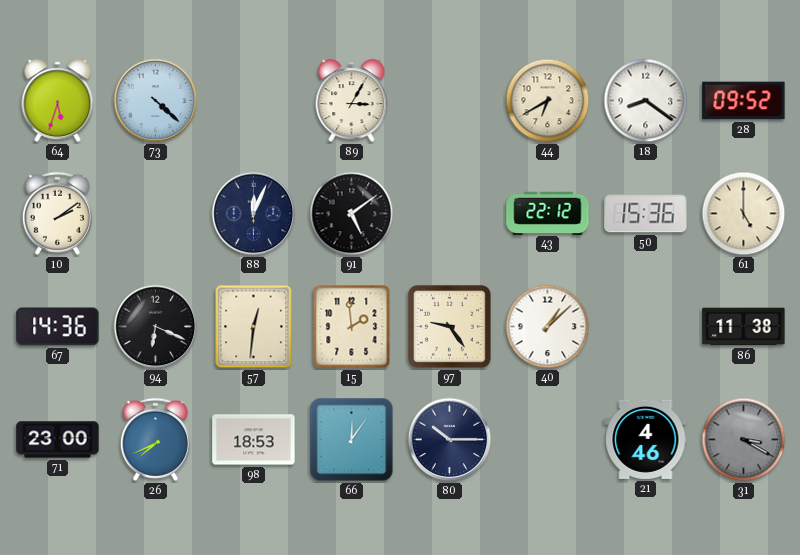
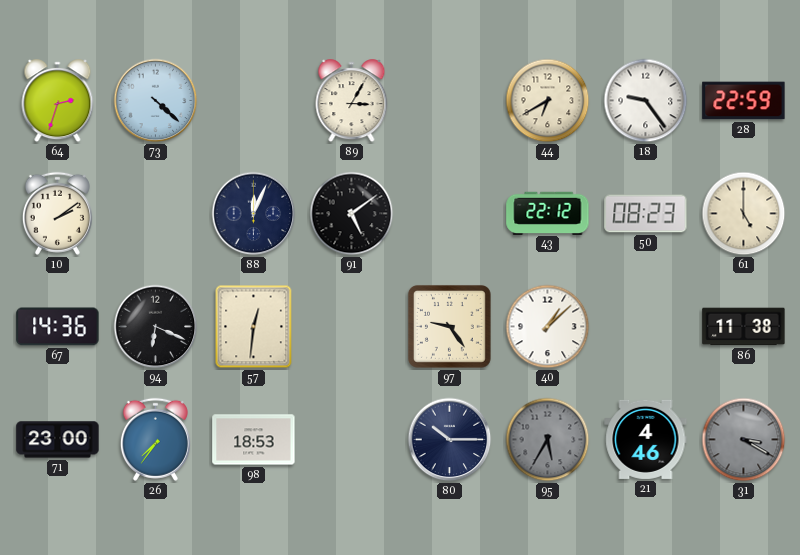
64: 5:33 -> 2:33
18: 8:21 -> 9:24
28: 09:52 -> 22:59
50: 15:36 -> 08:23
15: 1:59 -> none
26: 7:41 -> 7:36
66: 12:06 -> none
95: none -> 5:35
